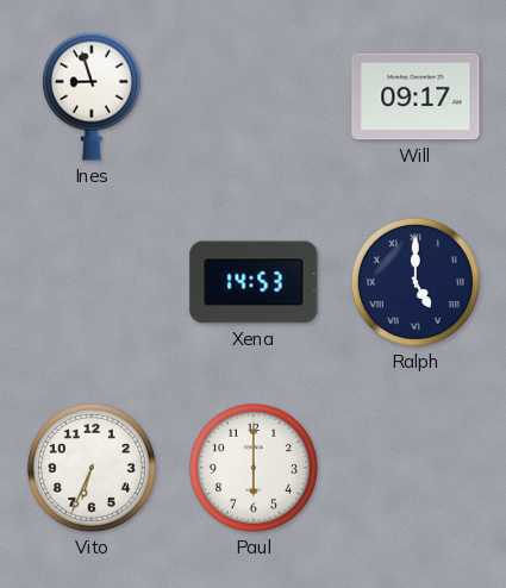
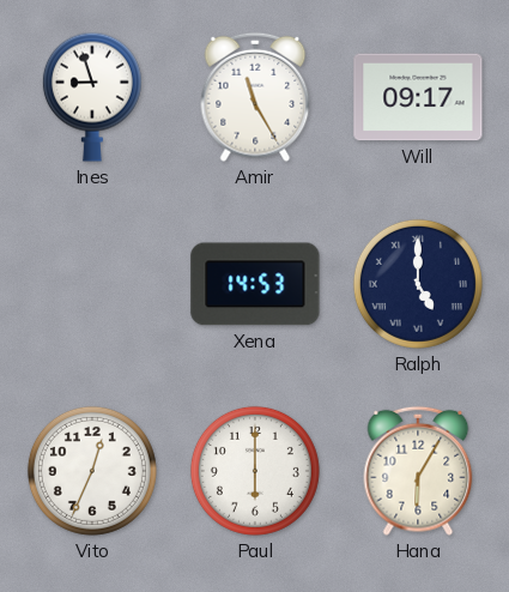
Amir: none -> 11:25
Vito: 6:34 -> 12:34
Hana: none -> 6:05
